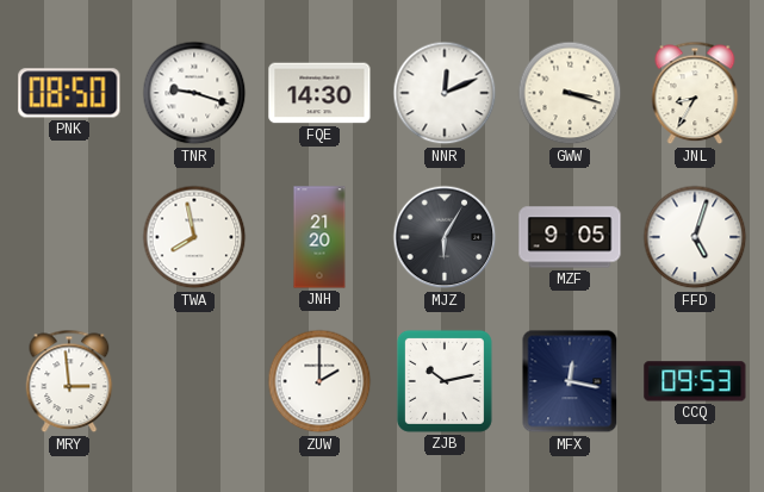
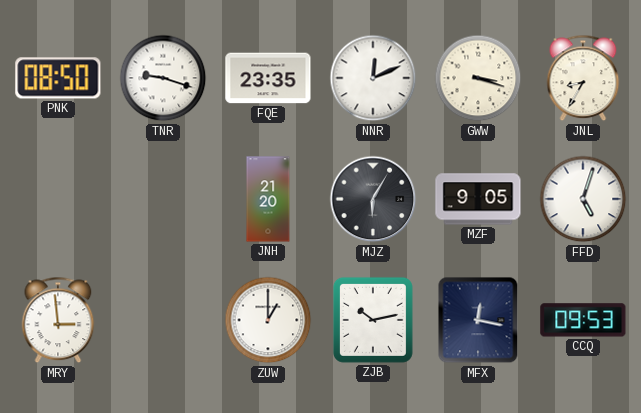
FQE: 14:30 -> 23:35
TWA: 7:58 -> none
ZUW: 2:00 -> 1:00
